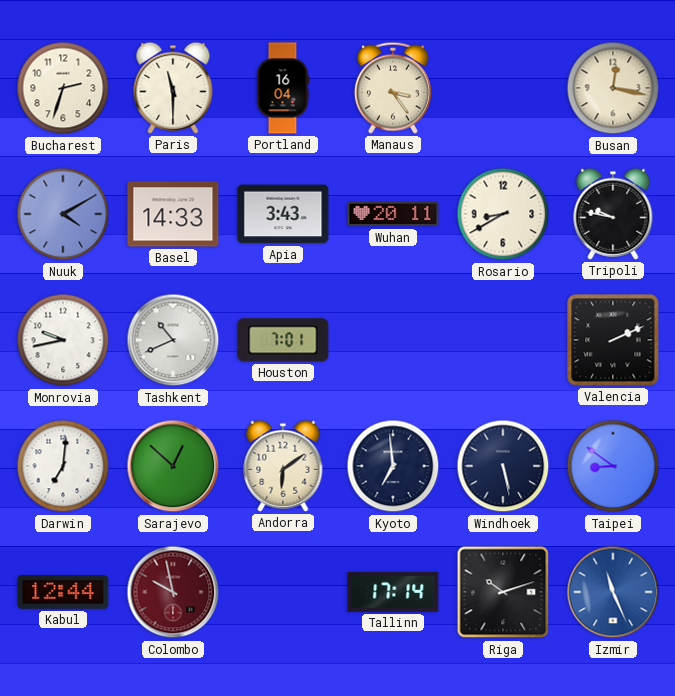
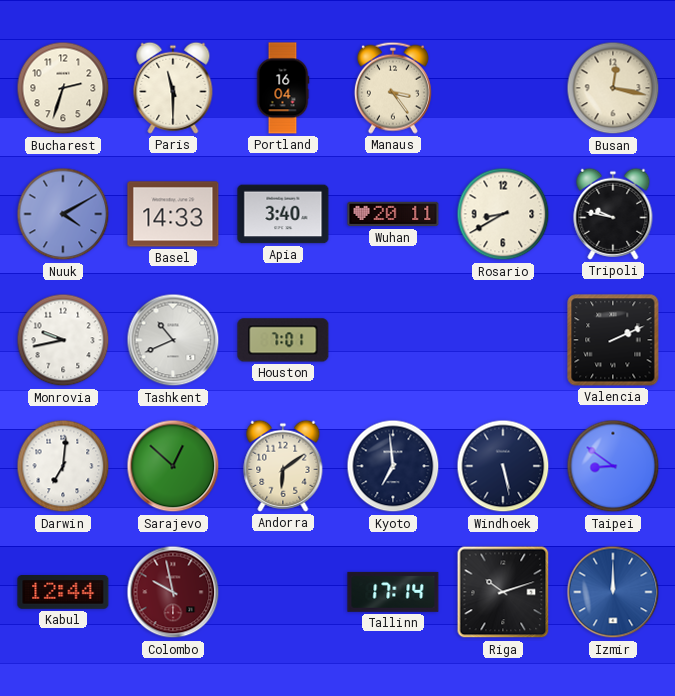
Apia: 3:43 -> 3:40
Izmir: 11:26 -> 12:00
